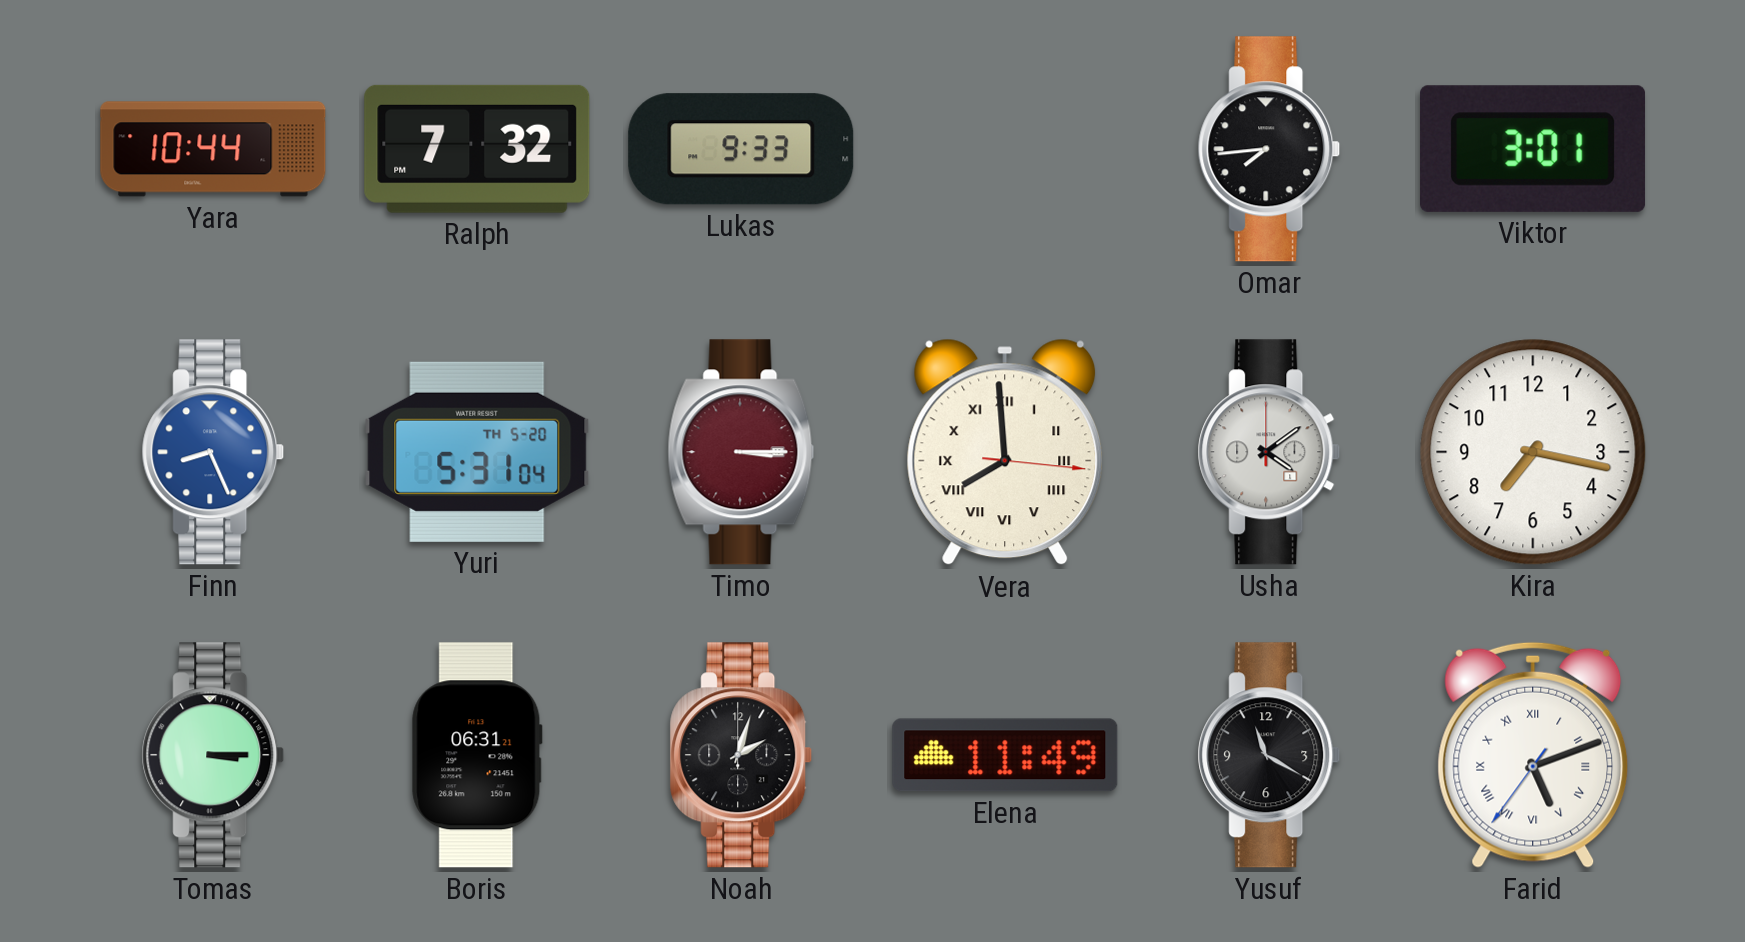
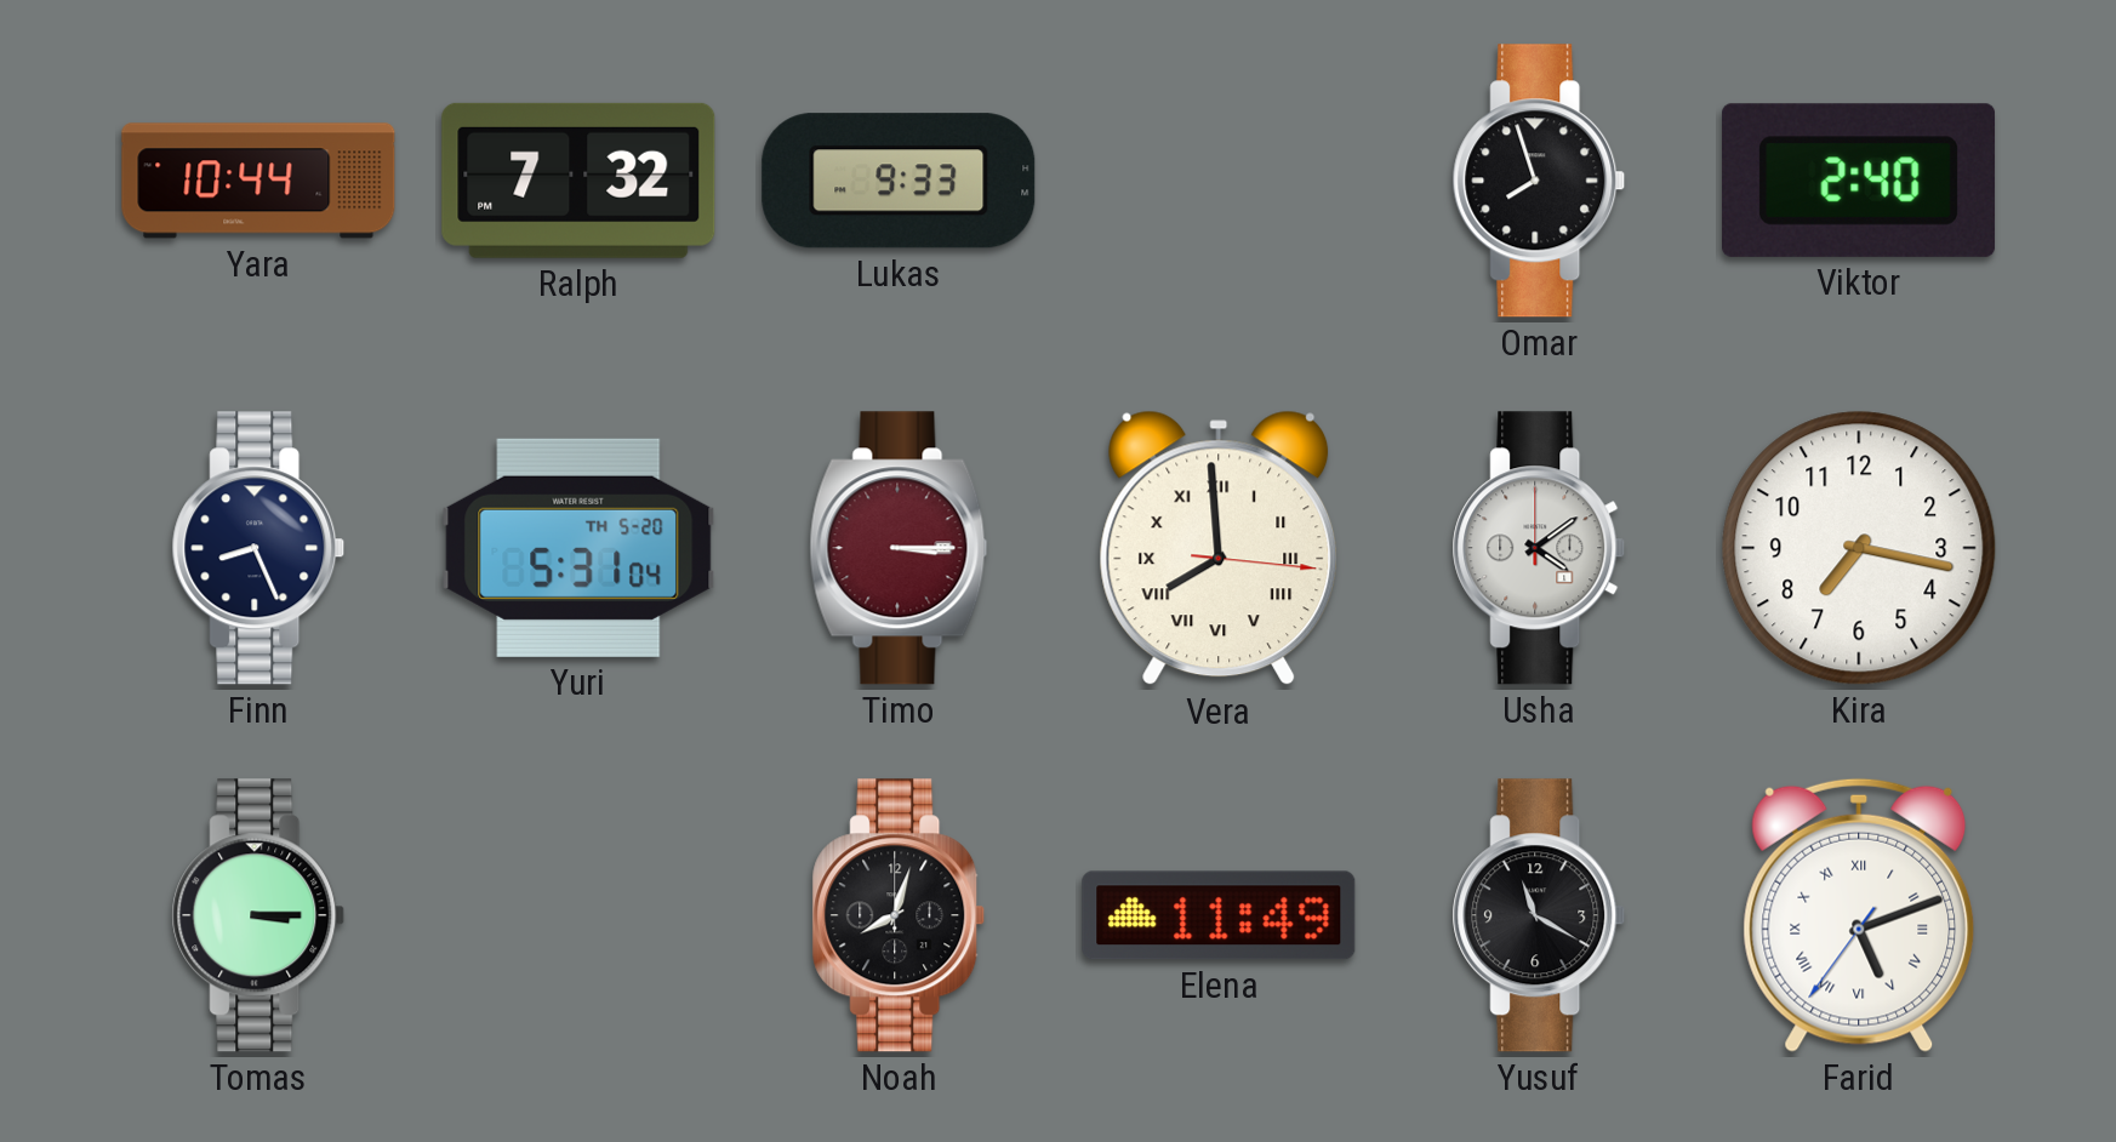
Omar: 7:44 -> 7:57
Viktor: 3:01 -> 2:40
Finn dial: blue -> navy
Boris: 06:31 -> none
Noah: 2:03 -> 8:03
